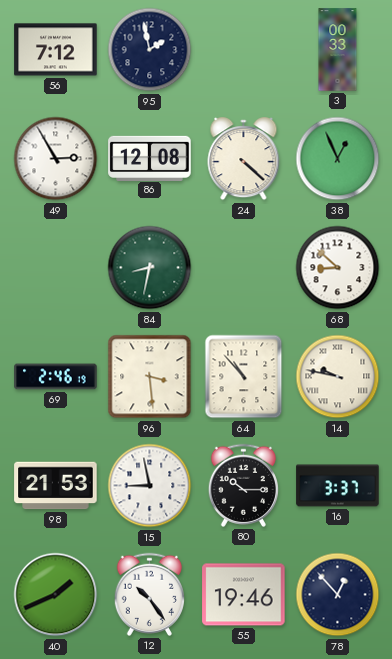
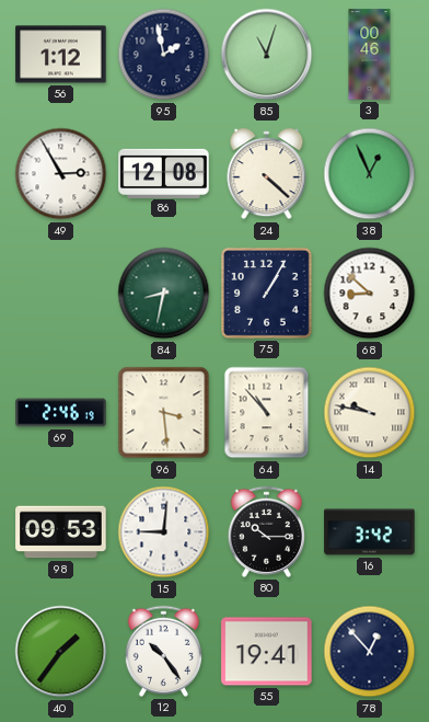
56: 7:12 -> 1:12
85: none -> 11:03
3: 00:33 -> 00:46
75: none -> 1:05
98: 21:53 -> 09:53
15: 8:58 -> 9:01
16: 3:37 -> 3:42
40: 1:41 -> 1:36
55: 19:46 -> 19:41
